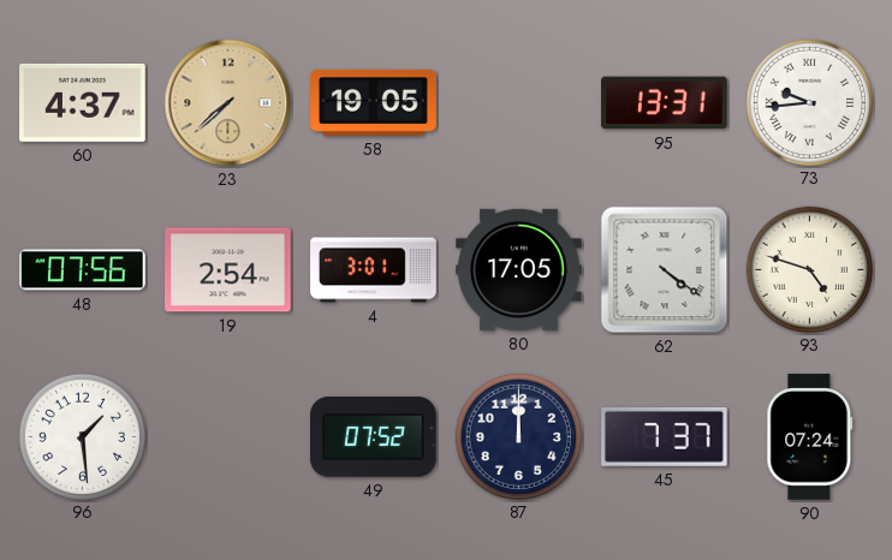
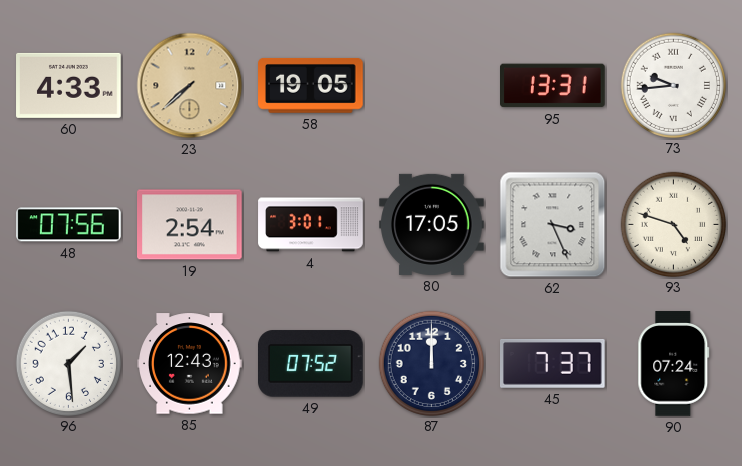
60: 4:37 -> 4:33
62: 4:21 -> 3:26
85: none -> 12:43
